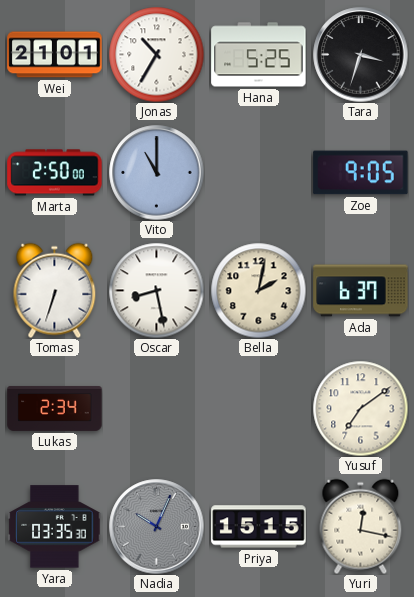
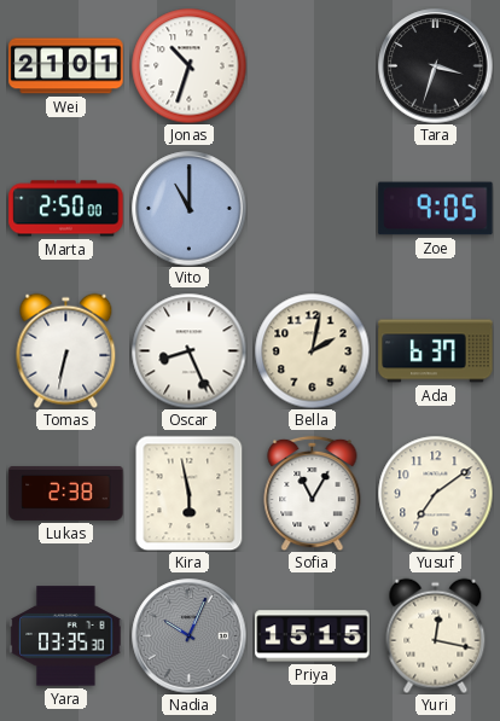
Jonas: 10:35 -> 10:33
Hana: 5:25 -> none
Tomas: 6:33 -> 6:32
Oscar: 8:28 -> 8:26
Lukas: 2:34 -> 2:38
Kira: none -> 5:58
Sofia: none -> 11:05
